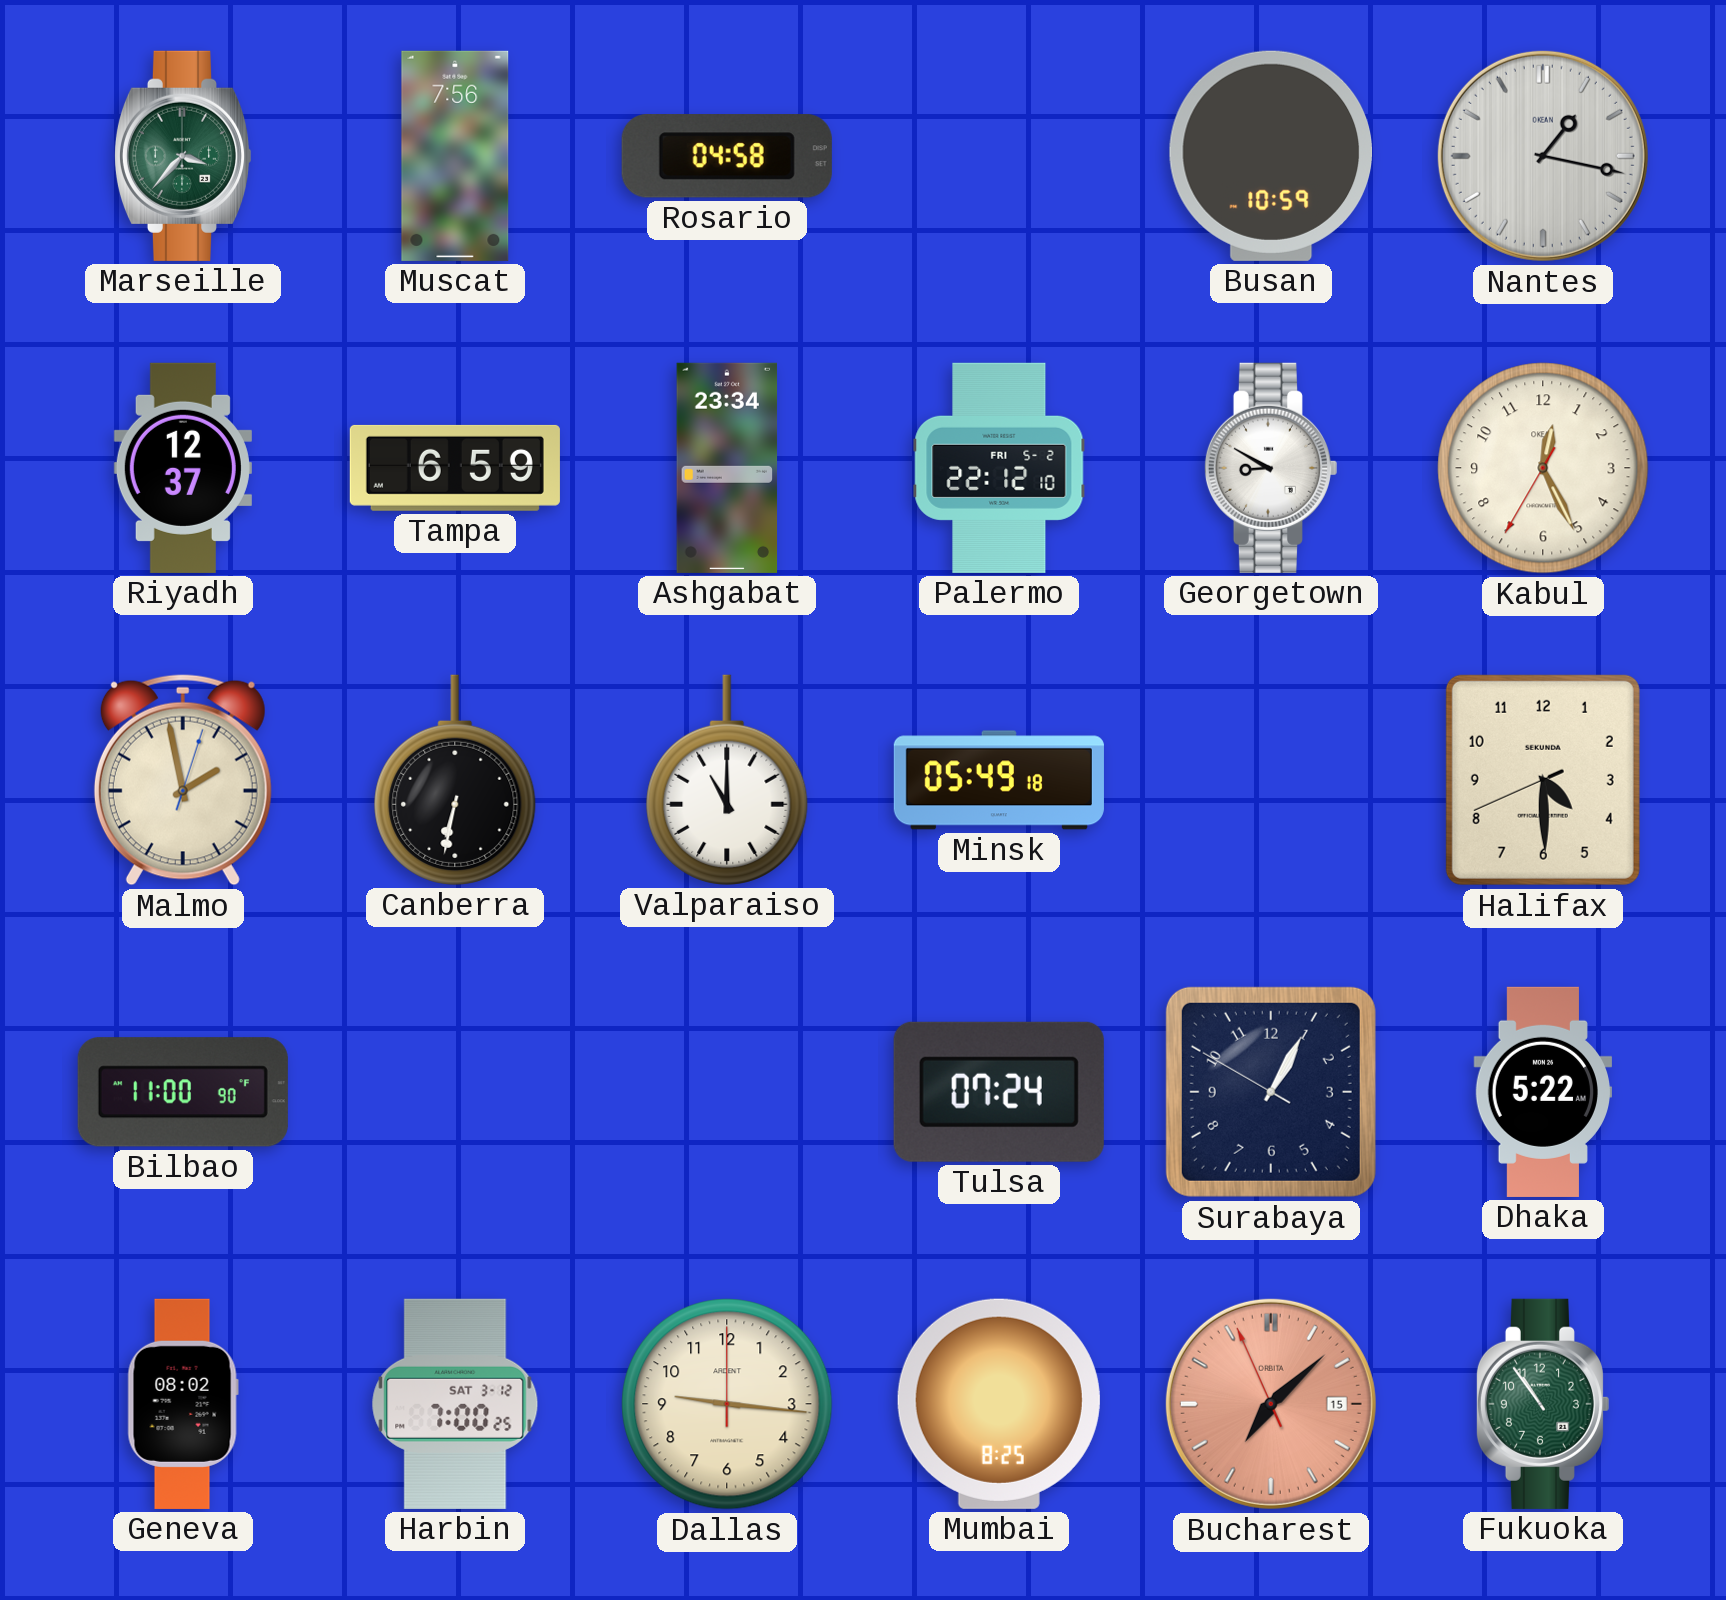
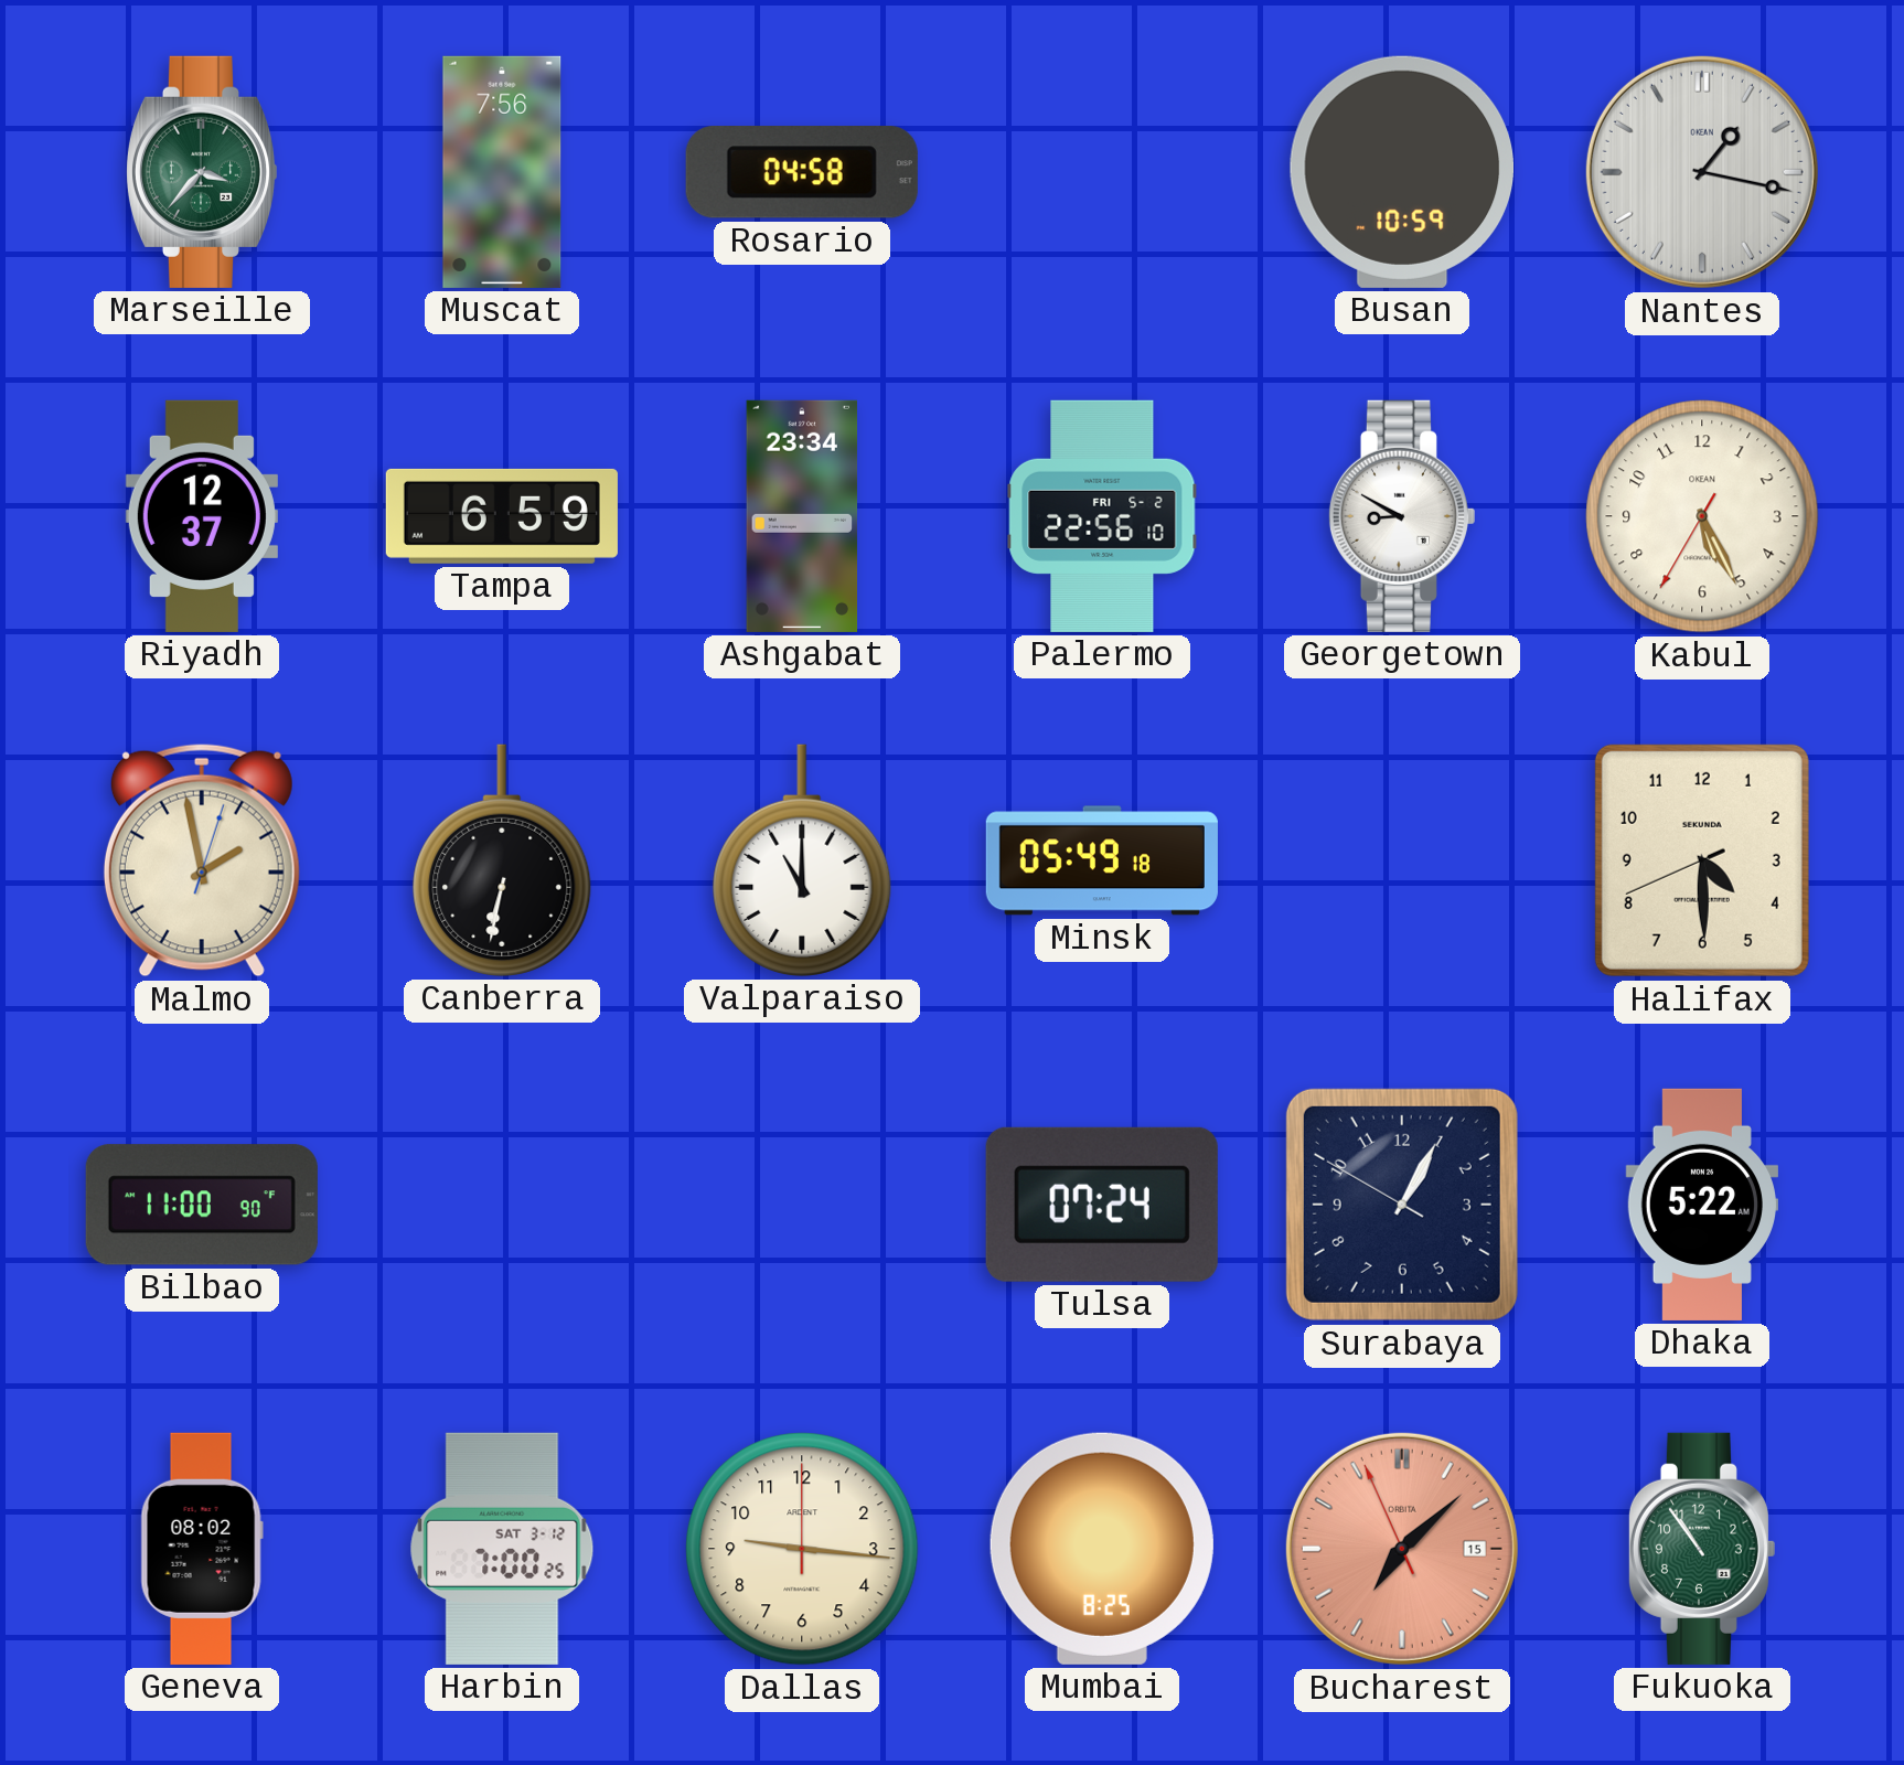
Palermo: 22:12 -> 22:56
Kabul: 12:25 -> 5:25
